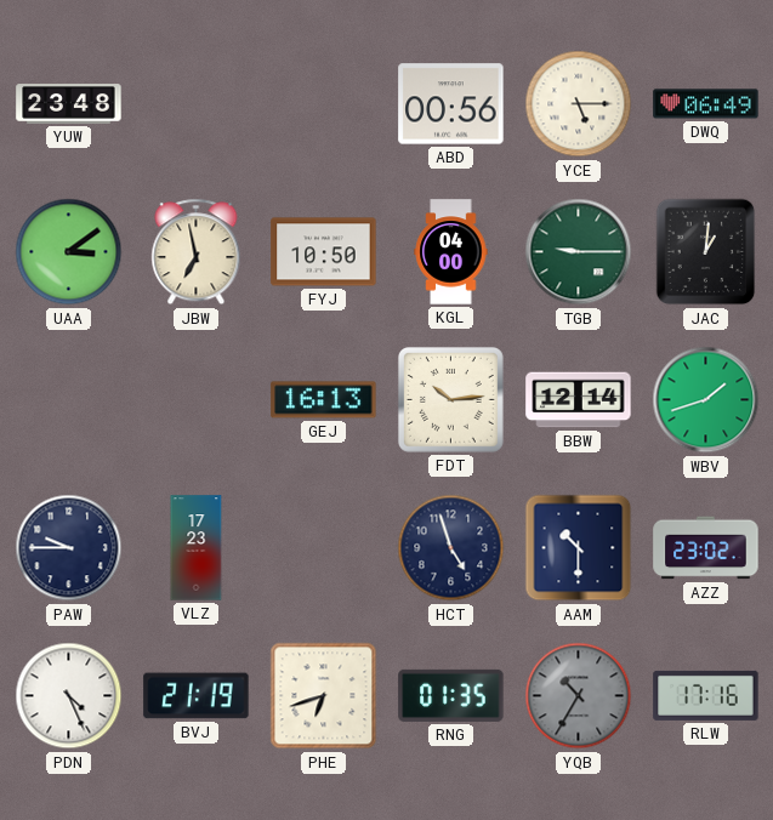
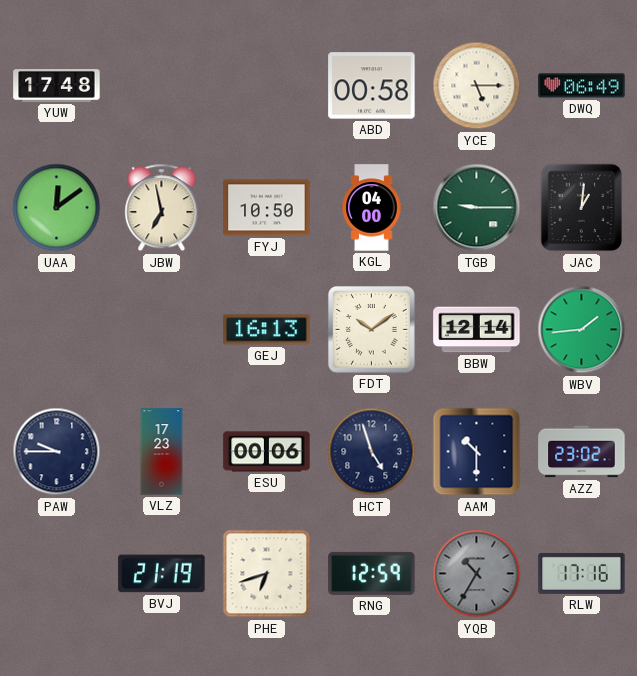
YUW: 23:48 -> 17:48
ABD: 00:56 -> 00:58
UAA: 3:09 -> 12:09
FDT: 10:14 -> 10:09
WBV: 1:42 -> 1:44
ESU: none -> 00:06
PDN: 4:26 -> none
RNG: 01:35 -> 12:59
